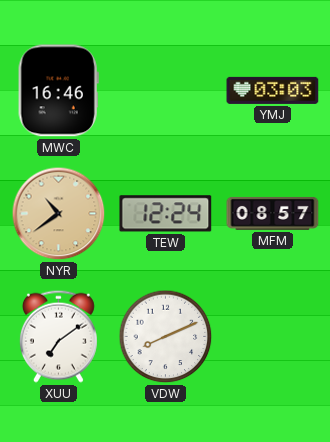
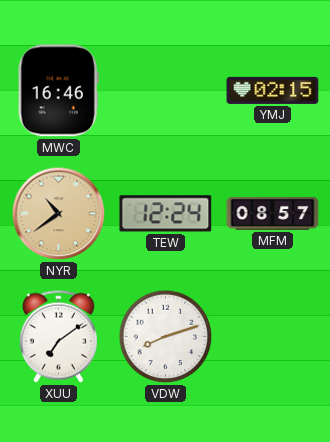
YMJ: 03:03 -> 02:15
VDW: 8:11 -> 8:12
